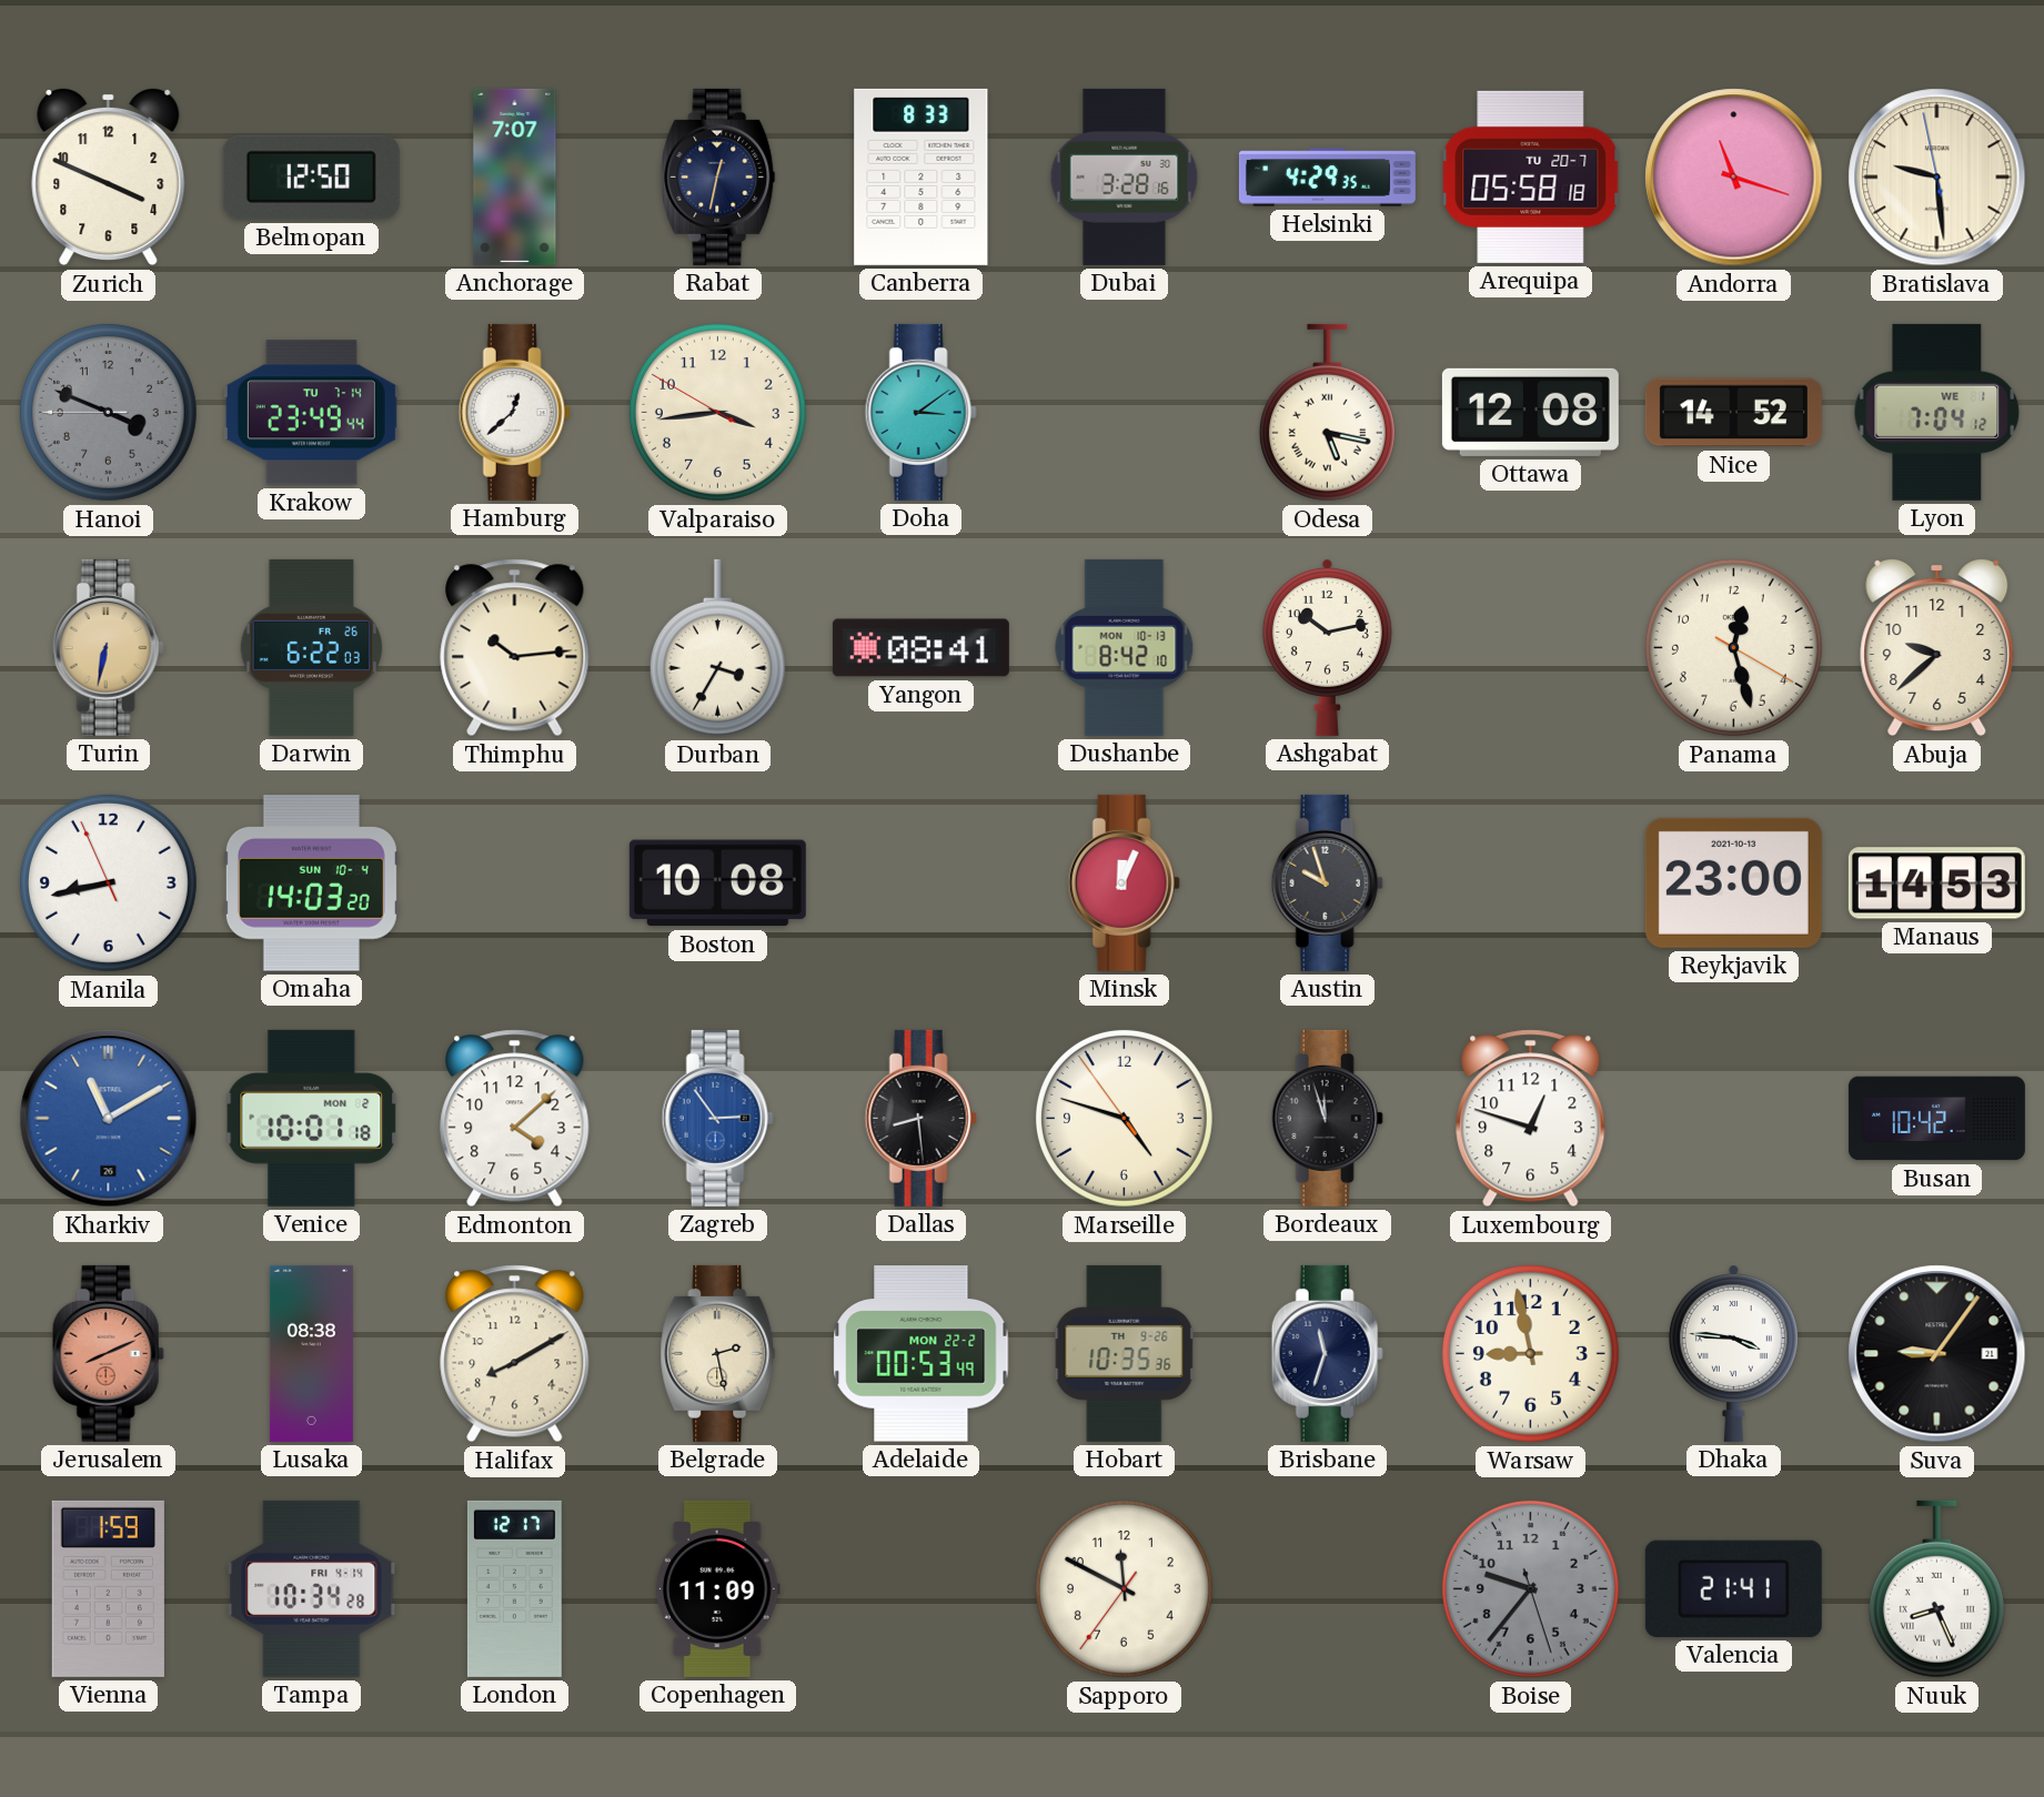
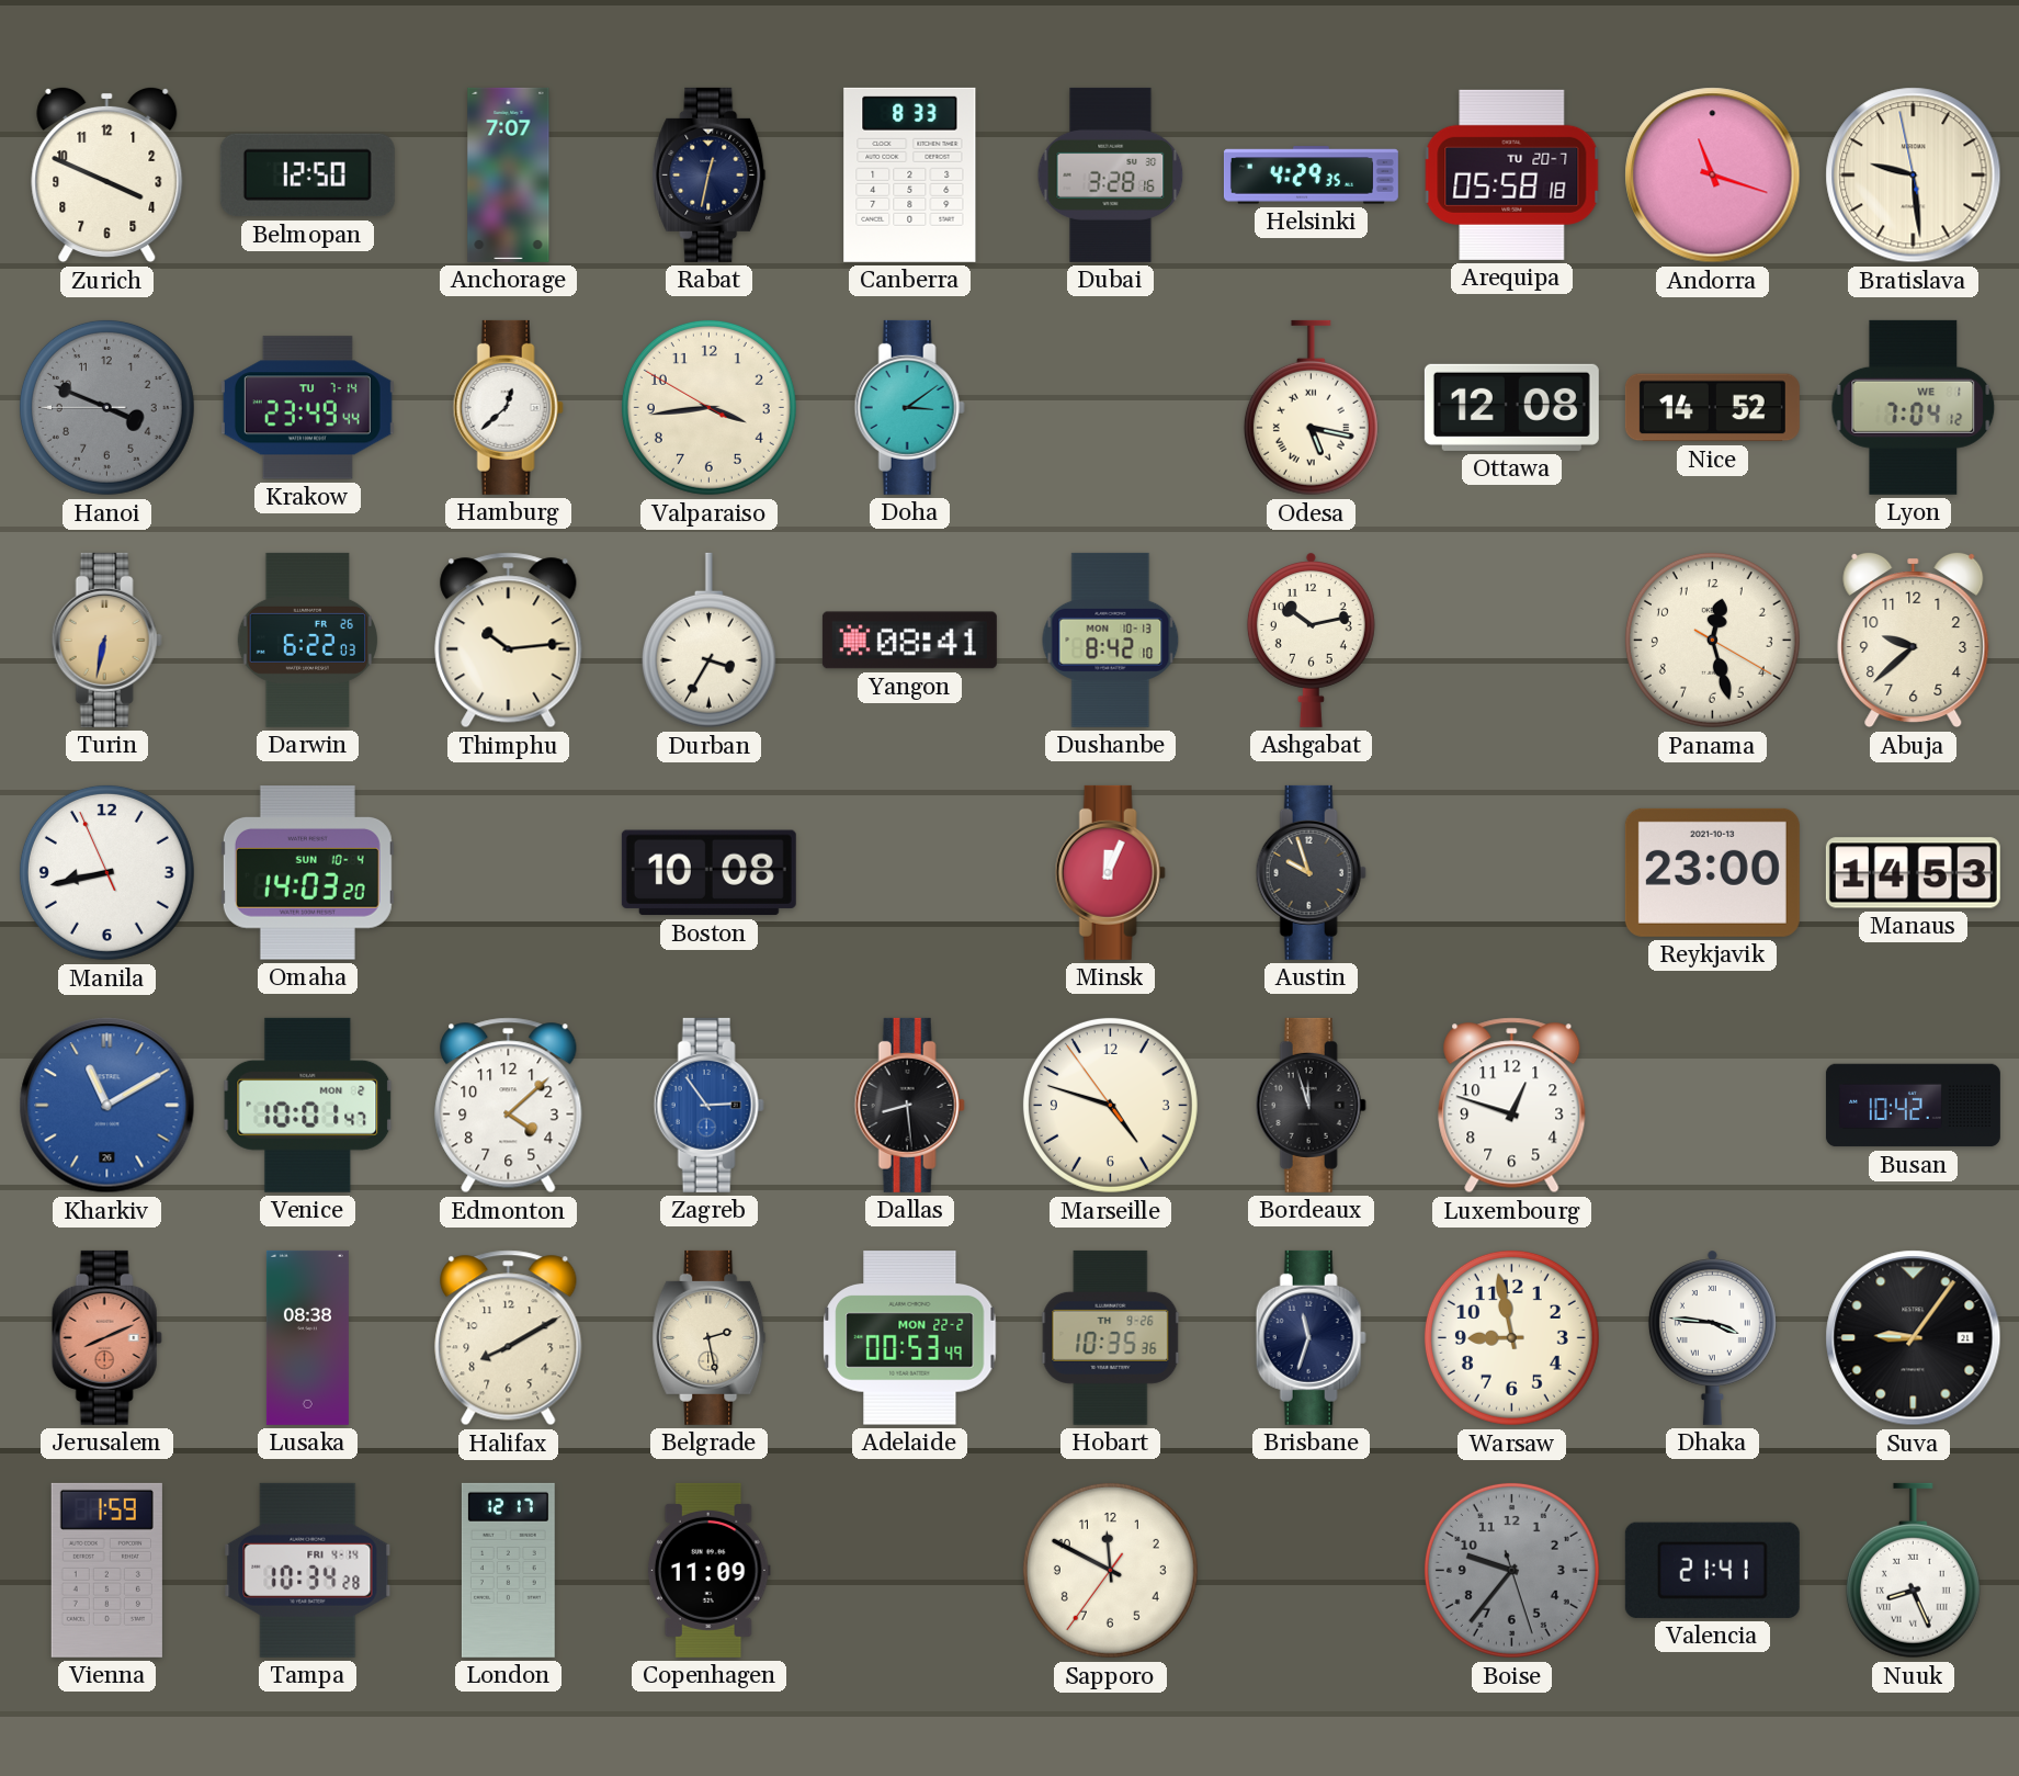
Venice: 10:01:18 -> 10:01:47
